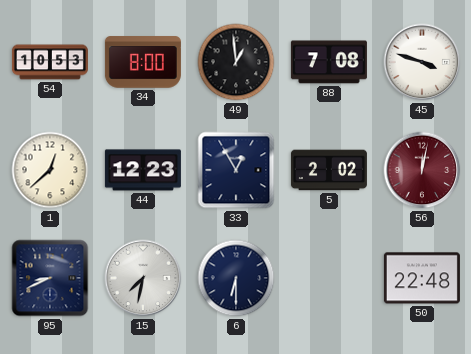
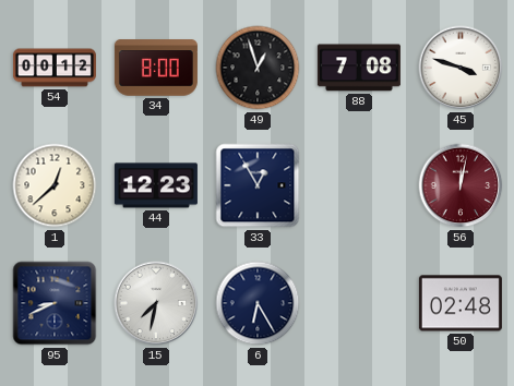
54: 10:53 -> 00:12
49: 12:59 -> 12:57
5: 2:02 -> none
6: 6:30 -> 6:25
50: 22:48 -> 02:48
